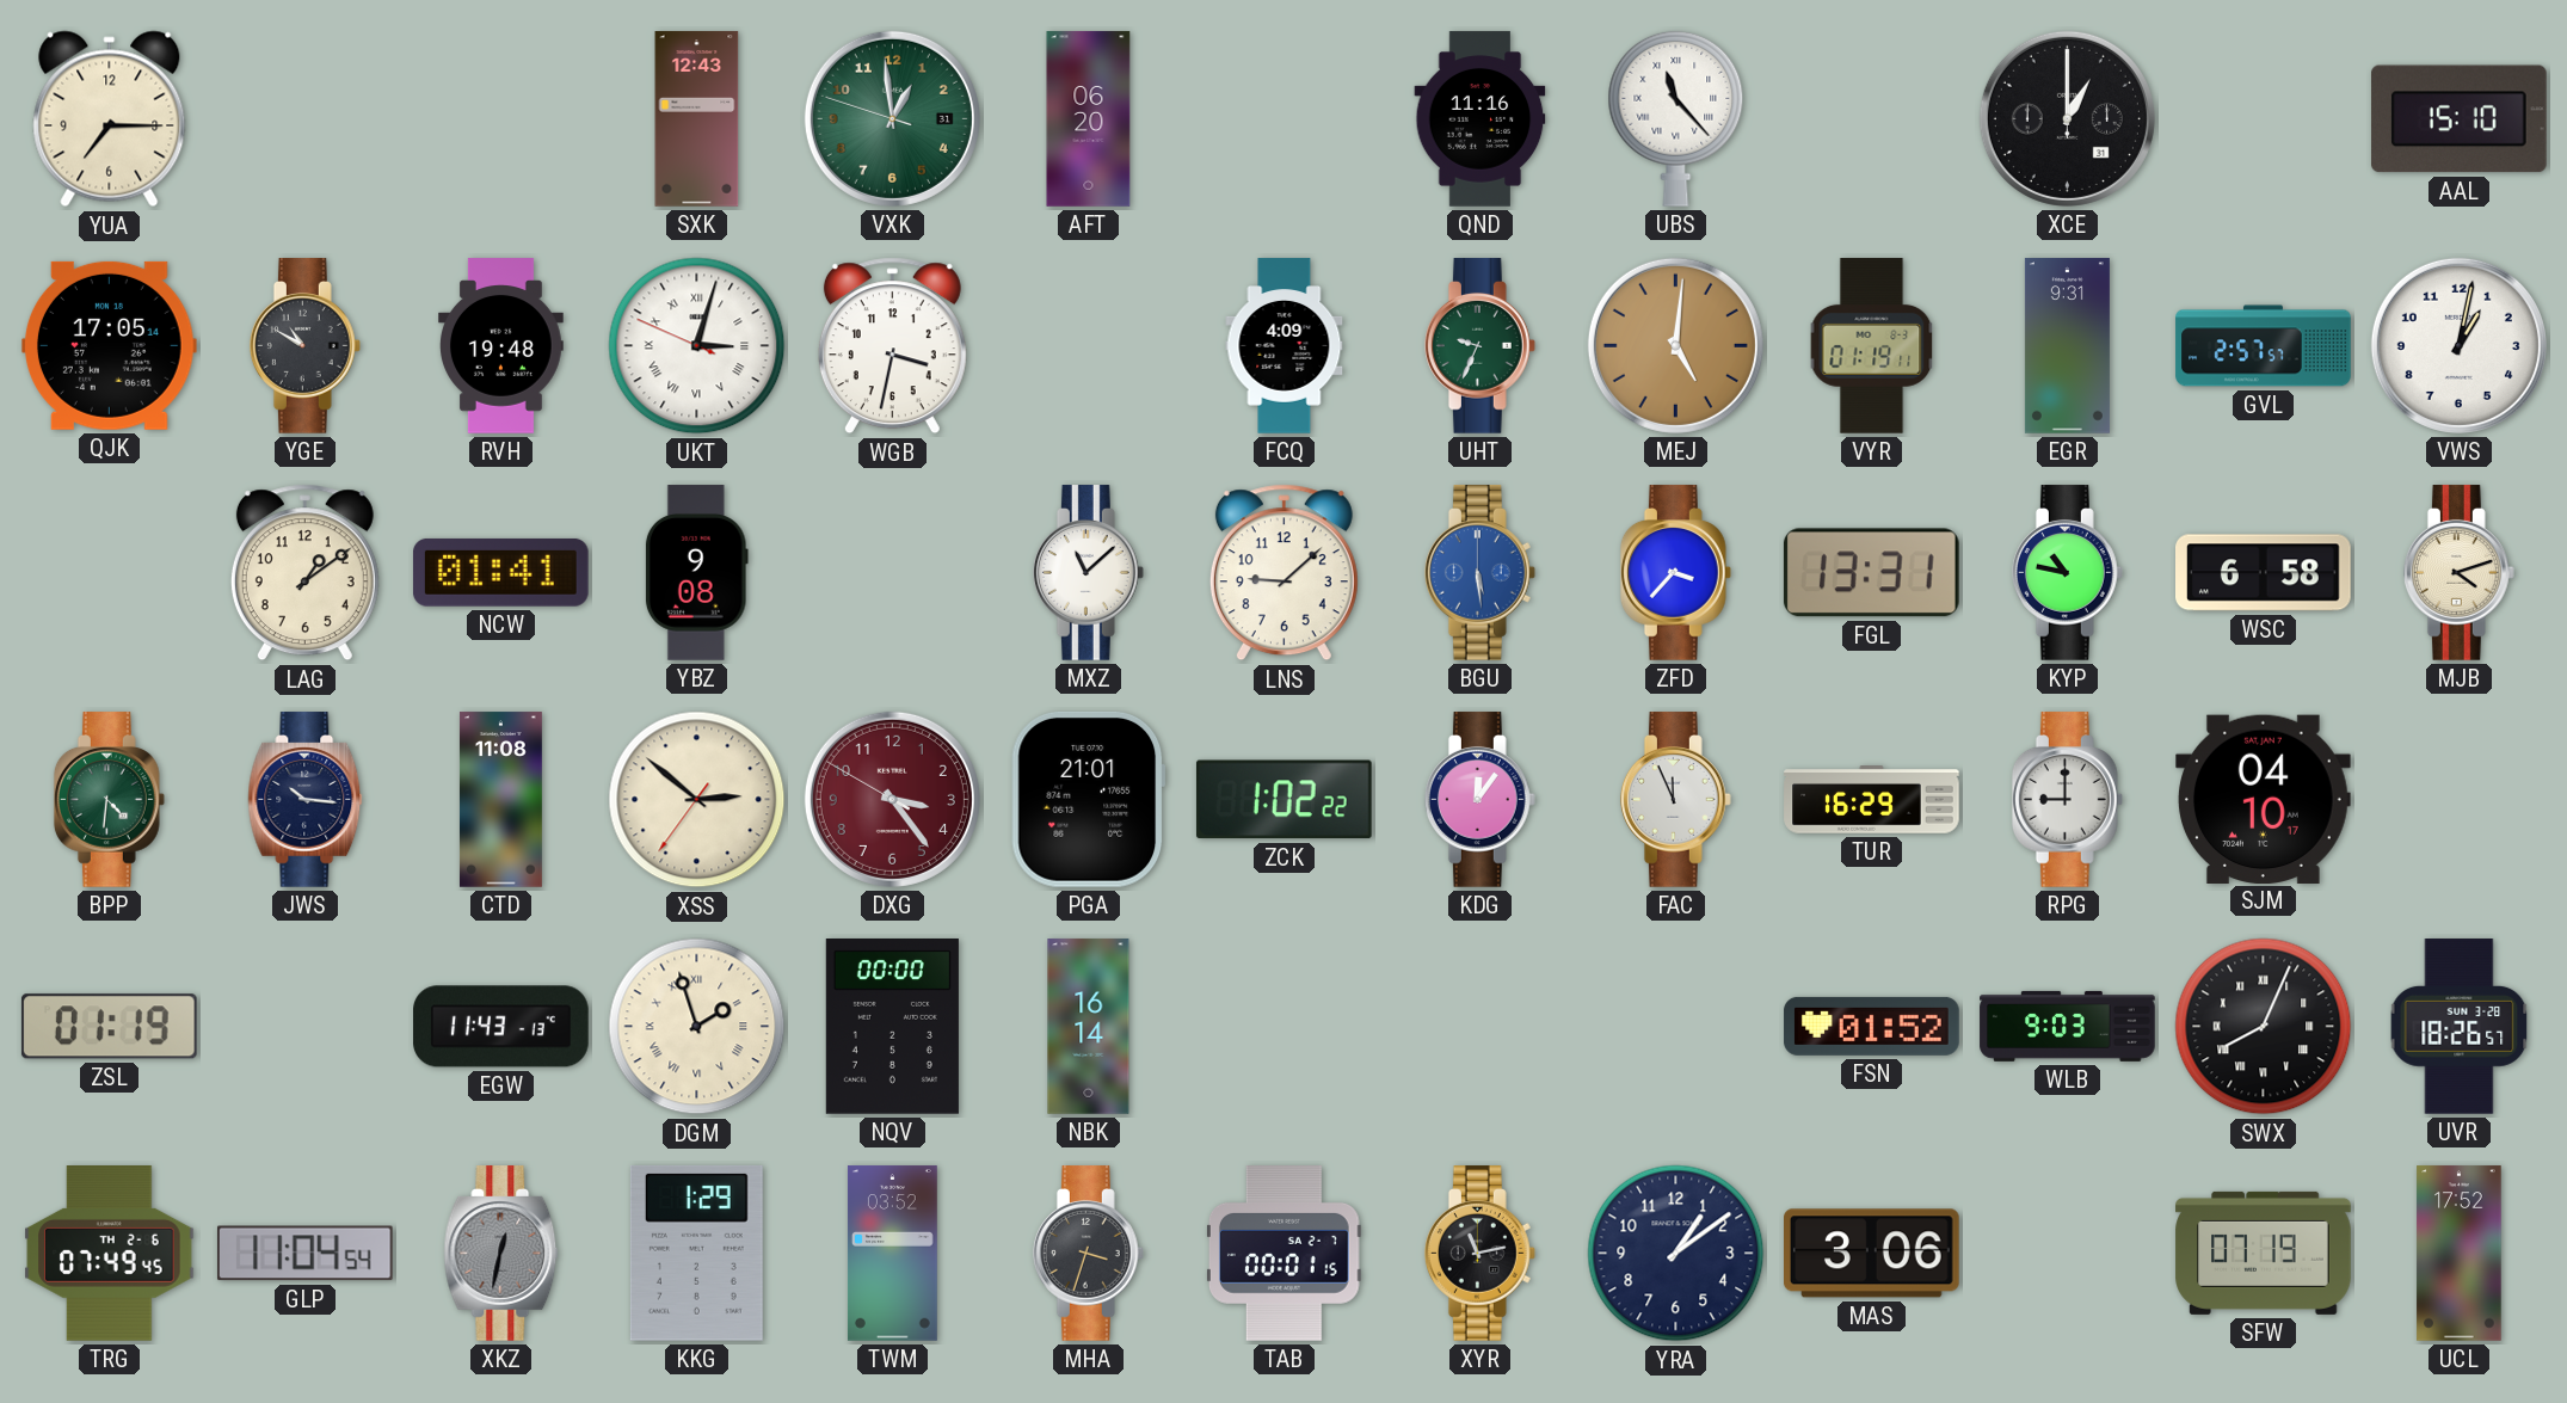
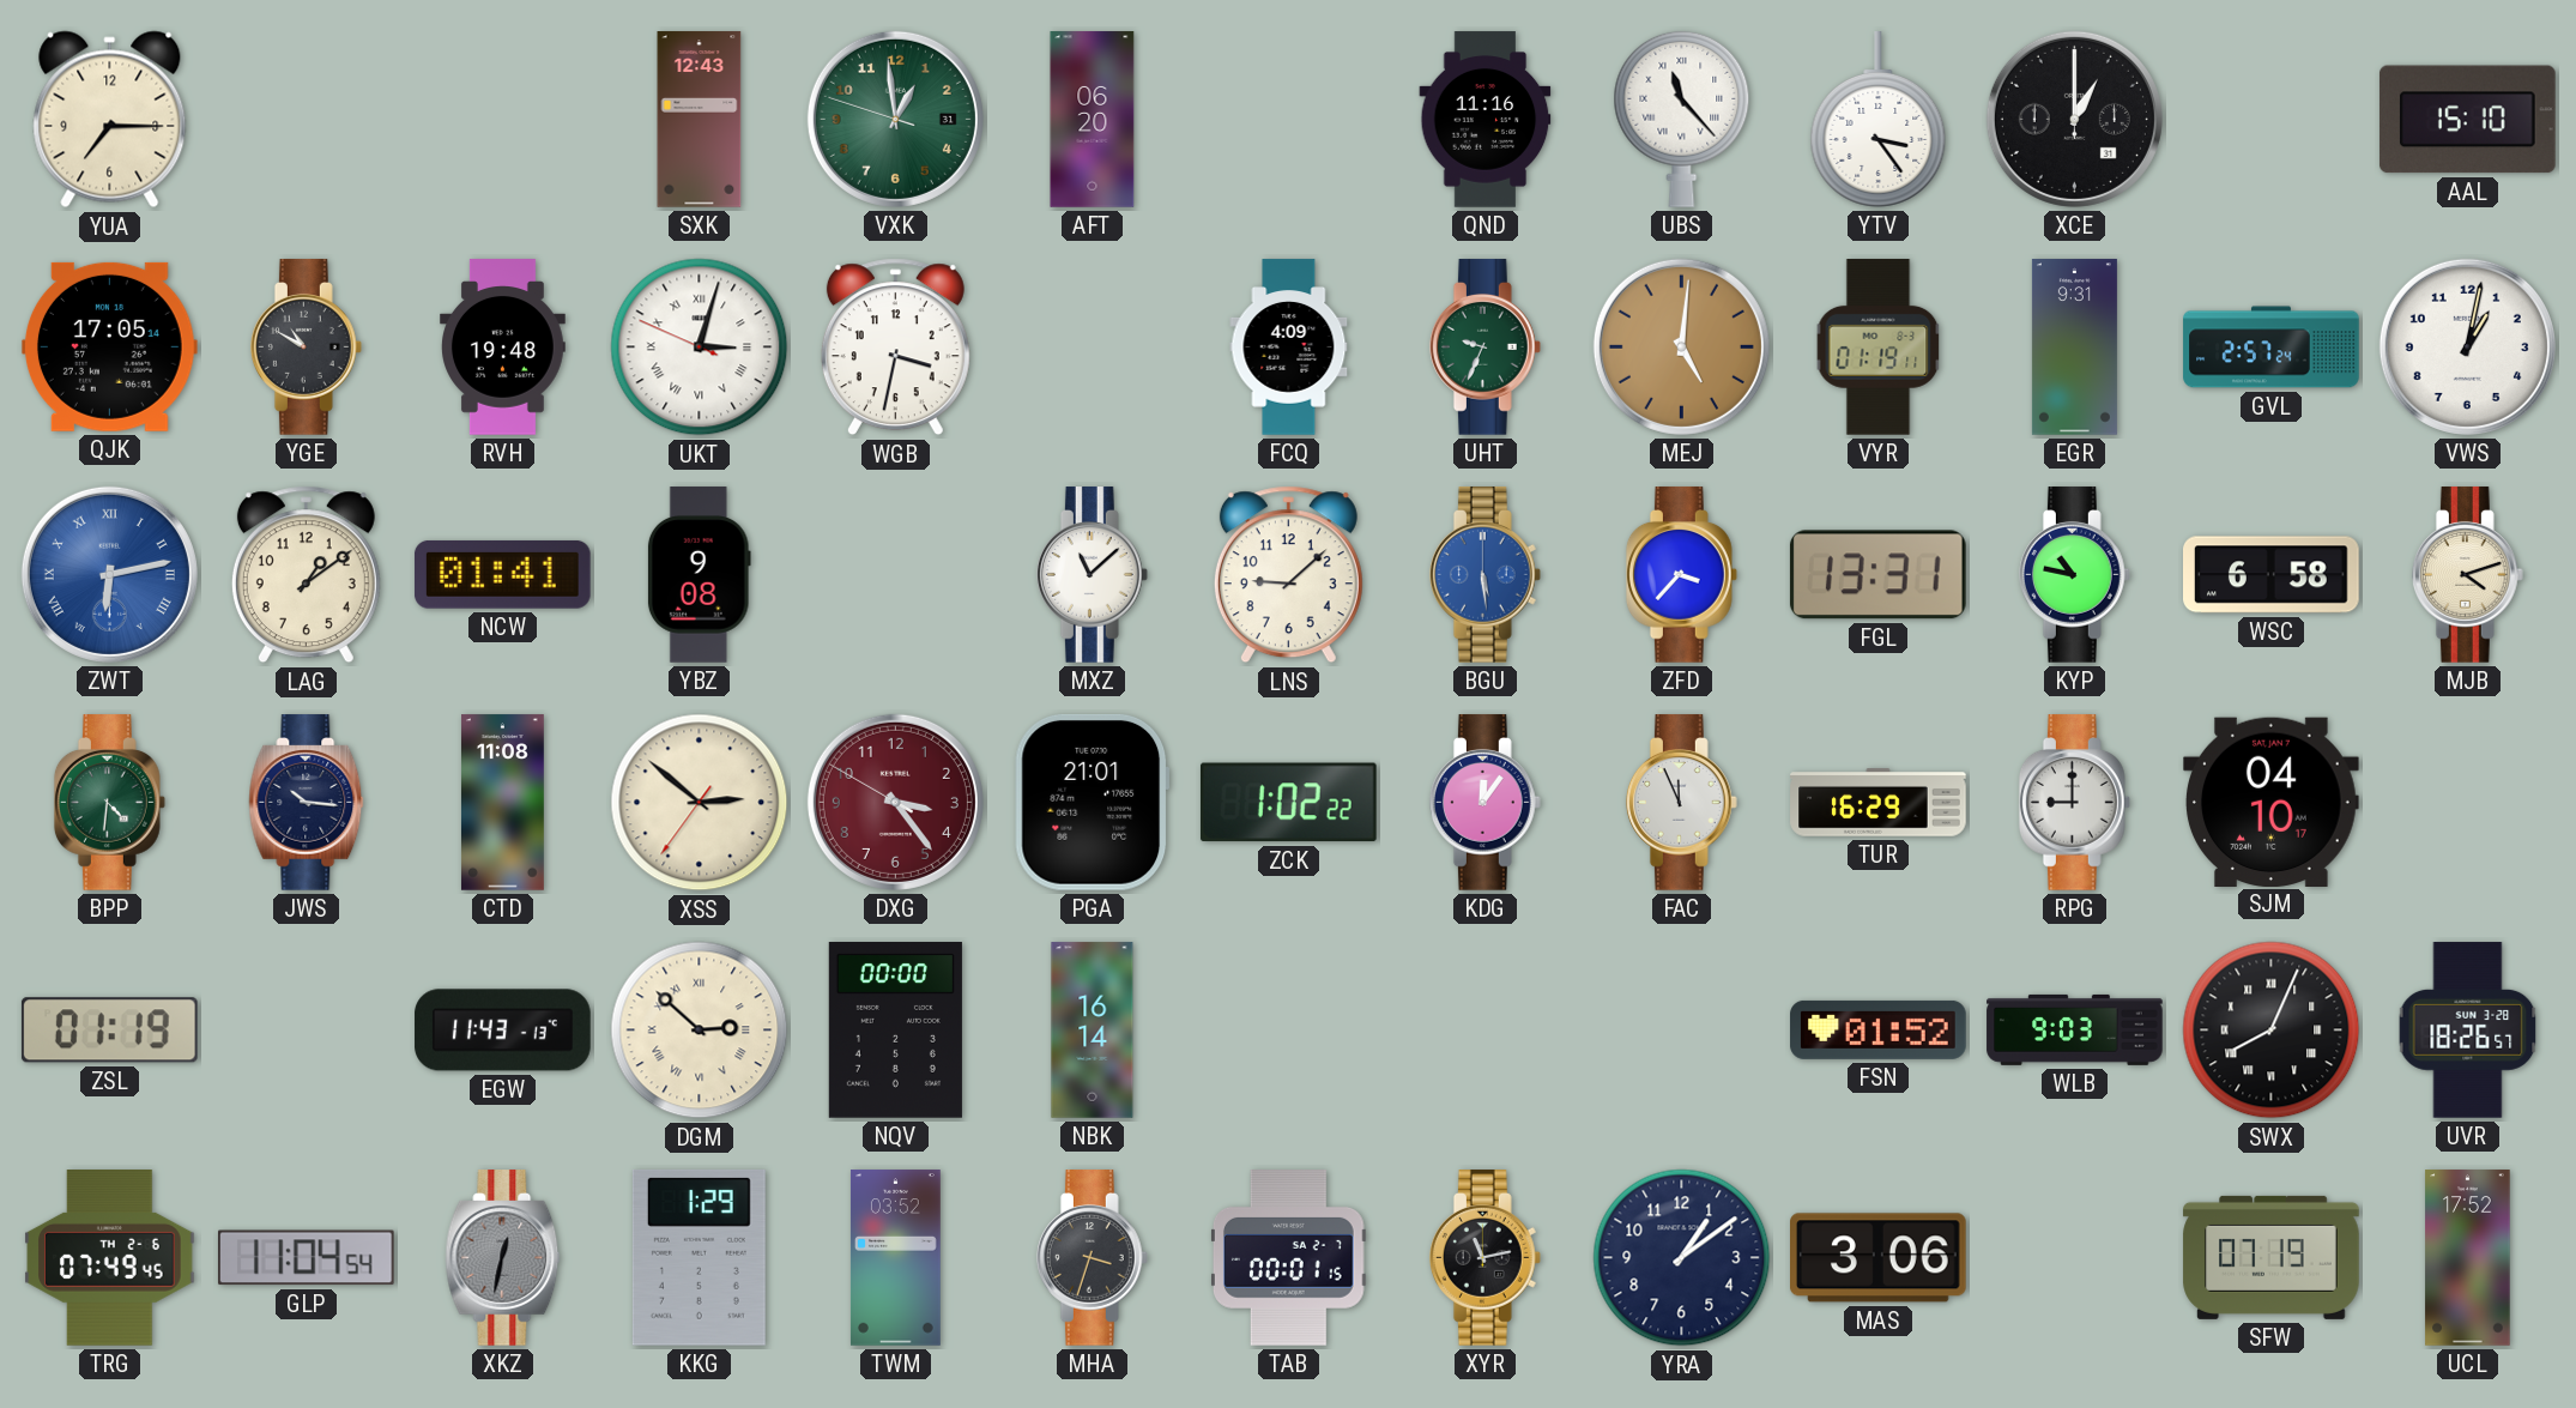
YTV: none -> 3:24
GVL: 2:57:57 -> 2:57:24
ZWT: none -> 6:13
DGM: 1:57 -> 2:52
